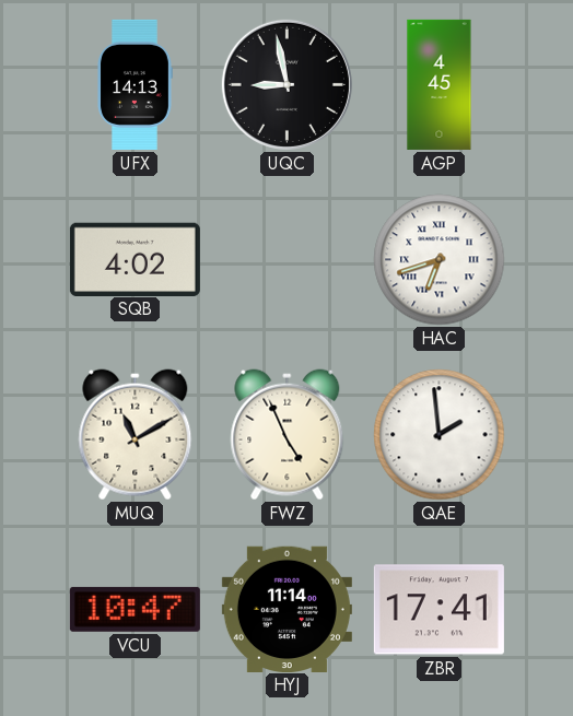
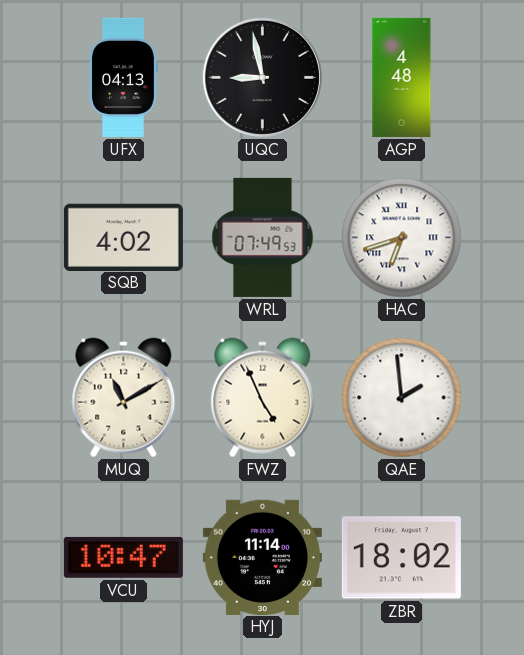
UFX: 14:13 -> 04:13
AGP: 4:45 -> 4:48
WRL: none -> 07:49
ZBR: 17:41 -> 18:02
